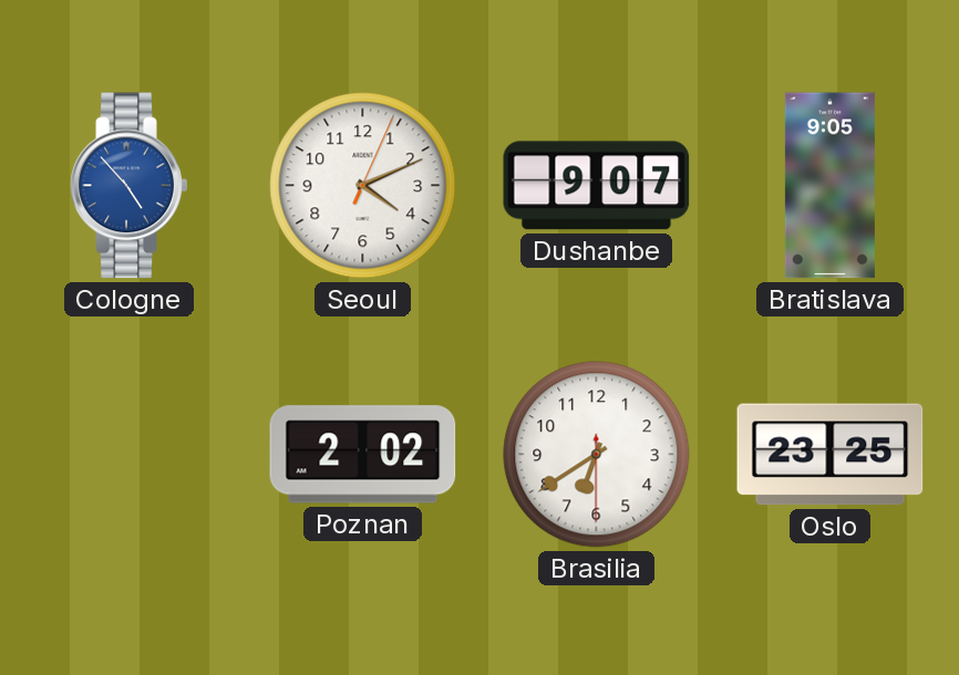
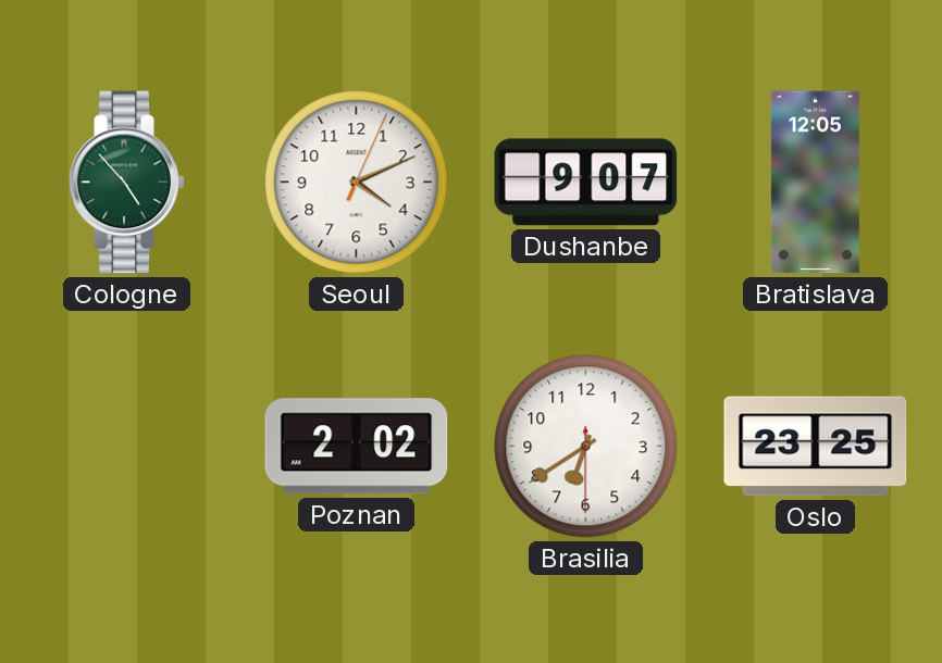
Cologne dial: blue -> green
Bratislava: 9:05 -> 12:05
